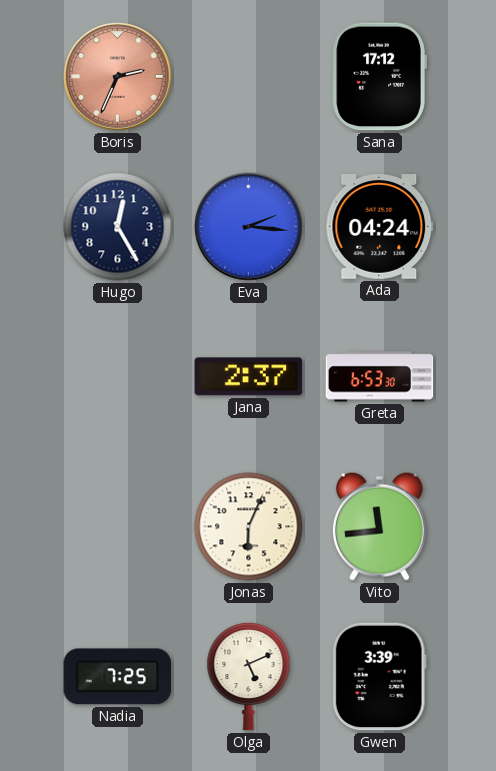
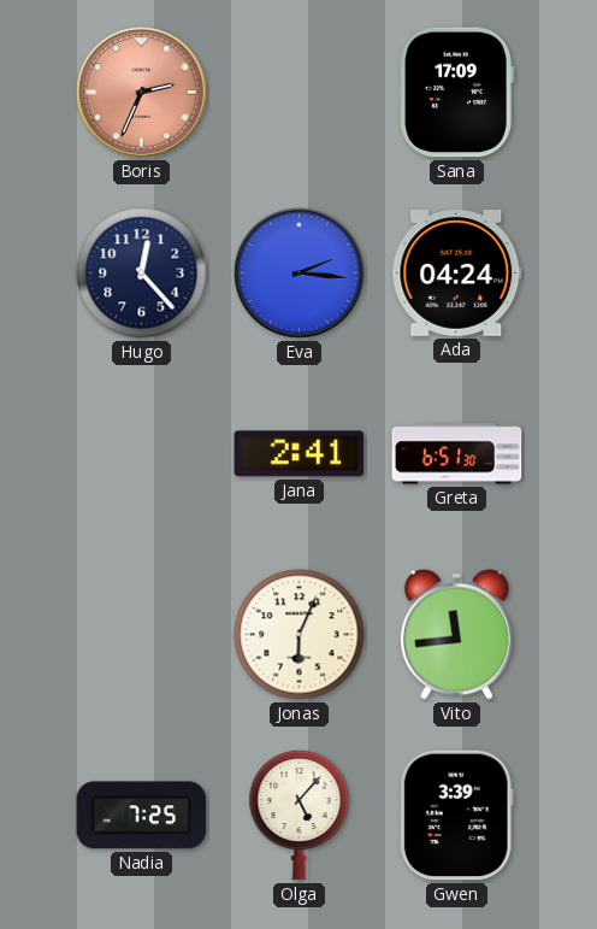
Sana: 17:12 -> 17:09
Hugo: 12:25 -> 12:23
Jana: 2:37 -> 2:41
Greta: 6:53 -> 6:51
Olga: 5:11 -> 5:07
